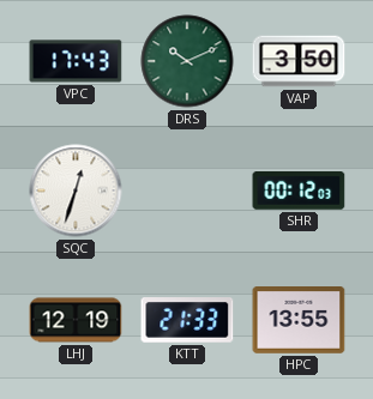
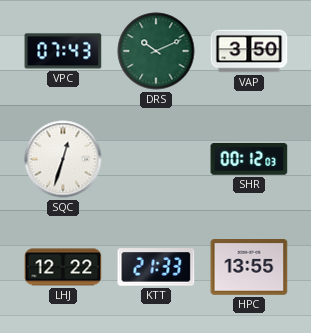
VPC: 17:43 -> 07:43
LHJ: 12:19 -> 12:22
